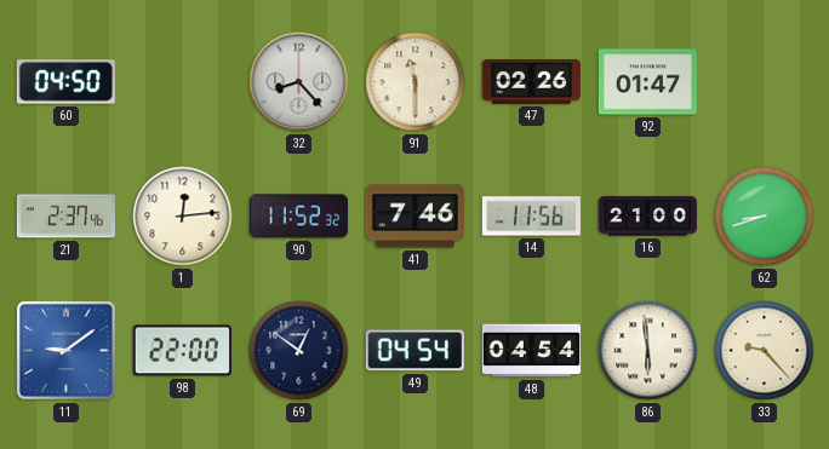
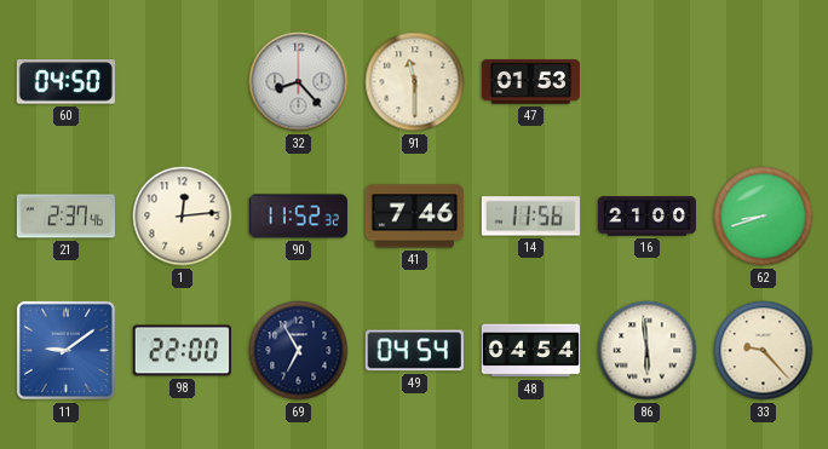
47: 02:26 -> 01:53
92: 01:47 -> none
69: 12:51 -> 6:55
